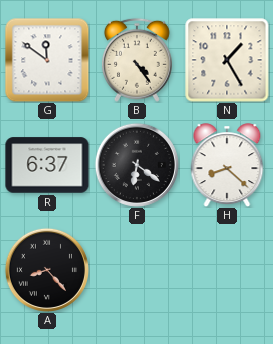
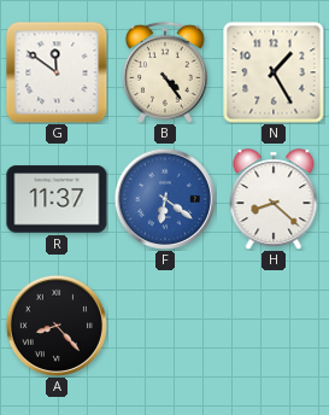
R: 6:37 -> 11:37
F dial: black -> blue
